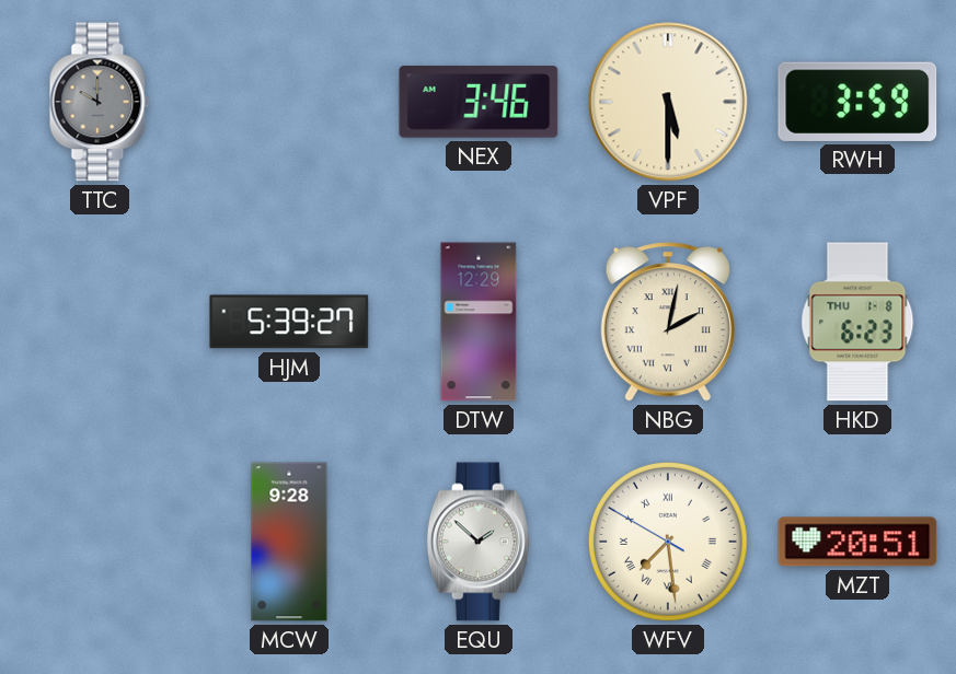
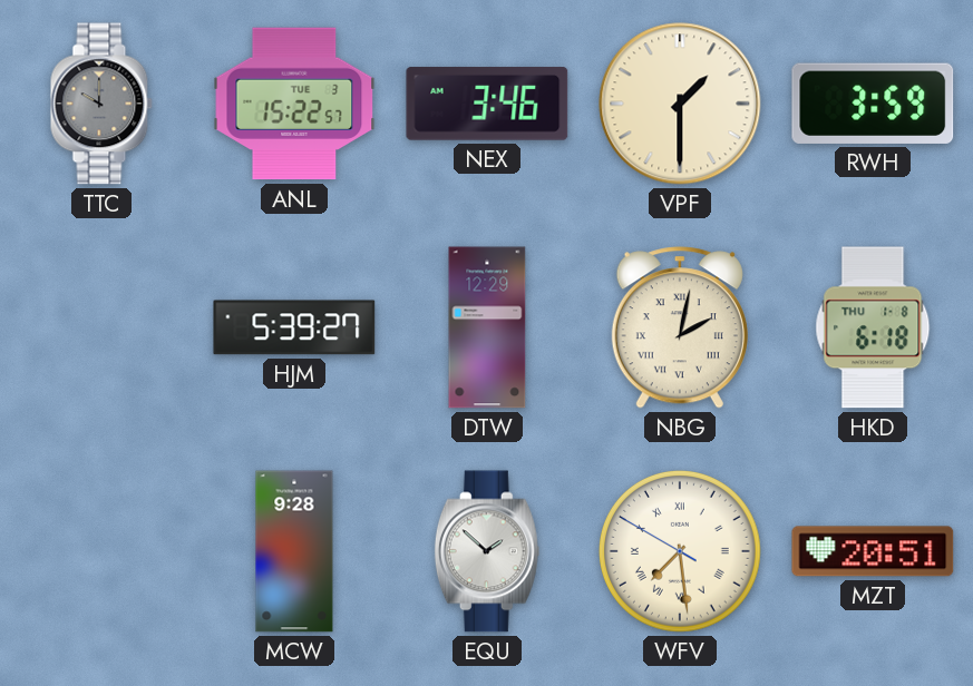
ANL: none -> 15:22
VPF: 5:30 -> 1:30
HKD: 6:23 -> 6:18
